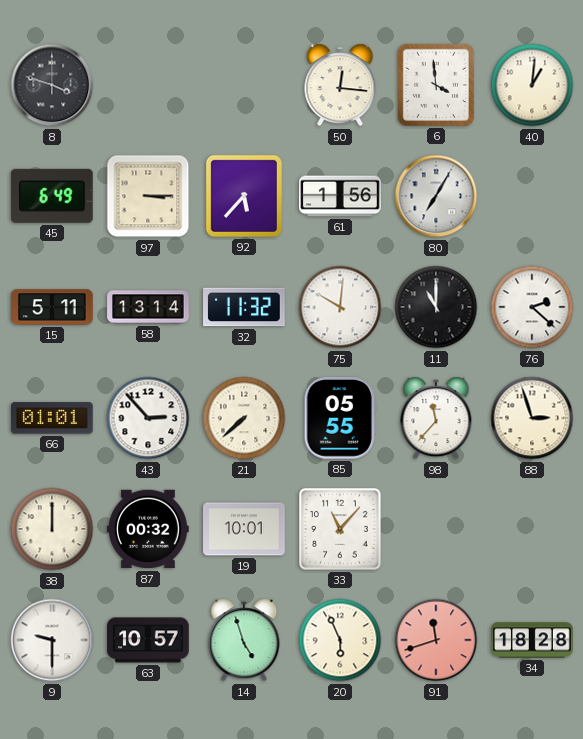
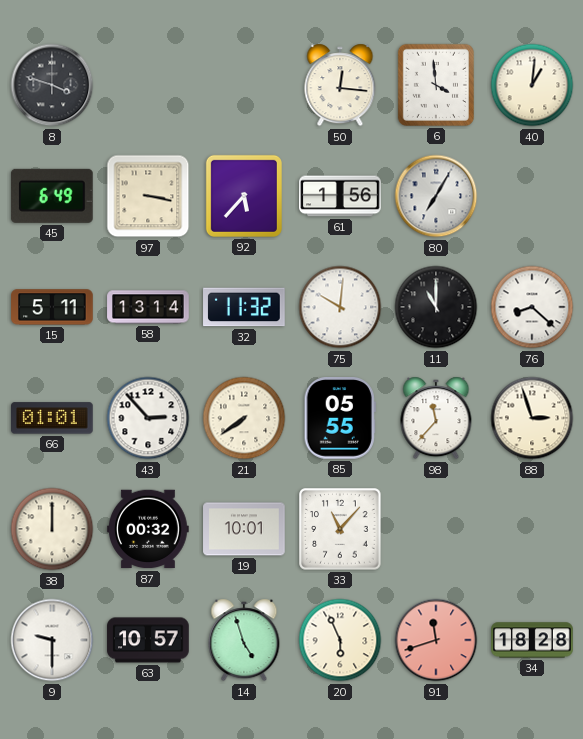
97: 3:15 -> 3:17
76: 2:22 -> 8:22
21: 7:38 -> 7:39
